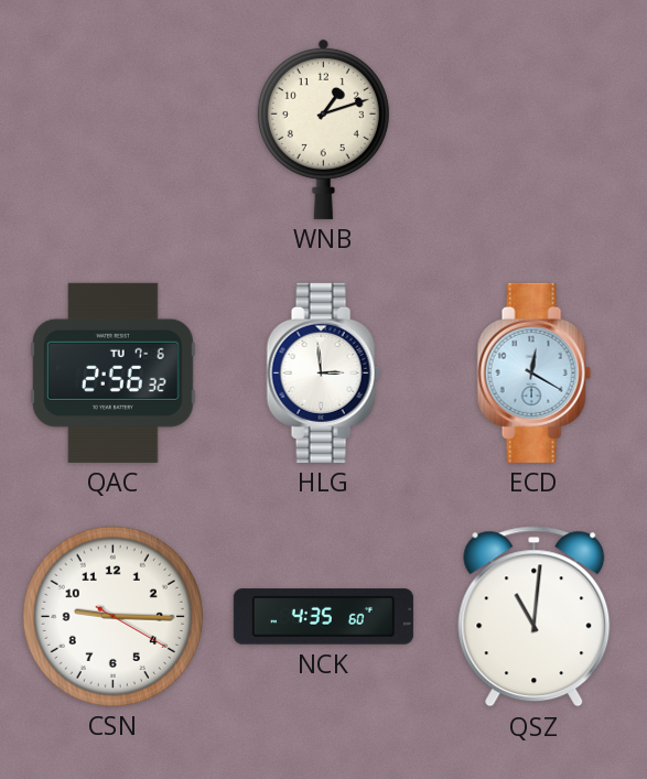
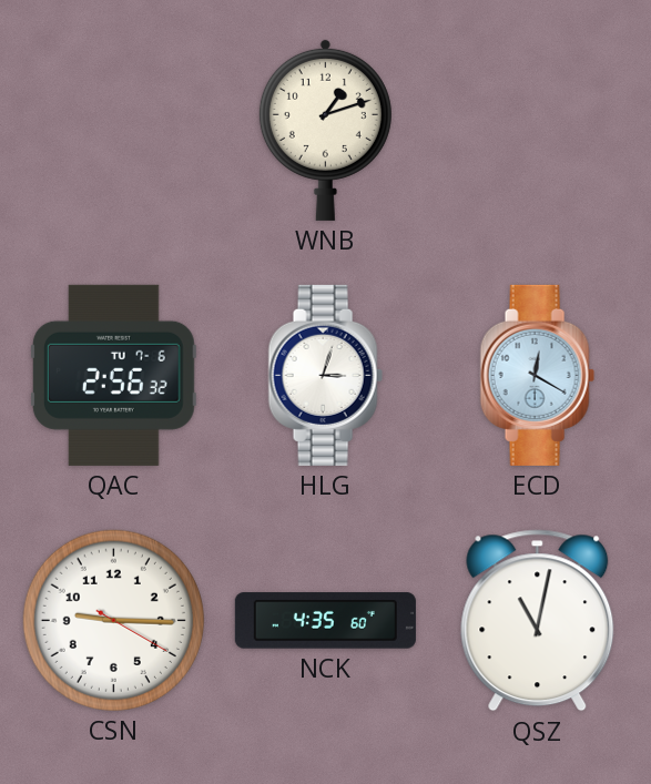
HLG: 2:59 -> 3:03
QSZ: 11:01 -> 11:02
